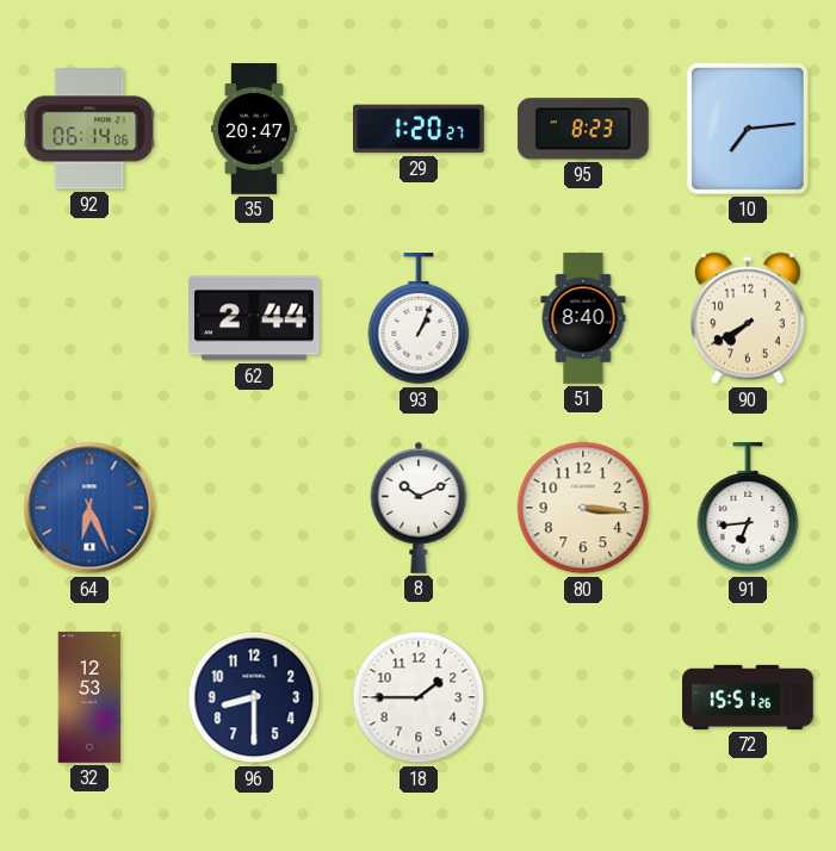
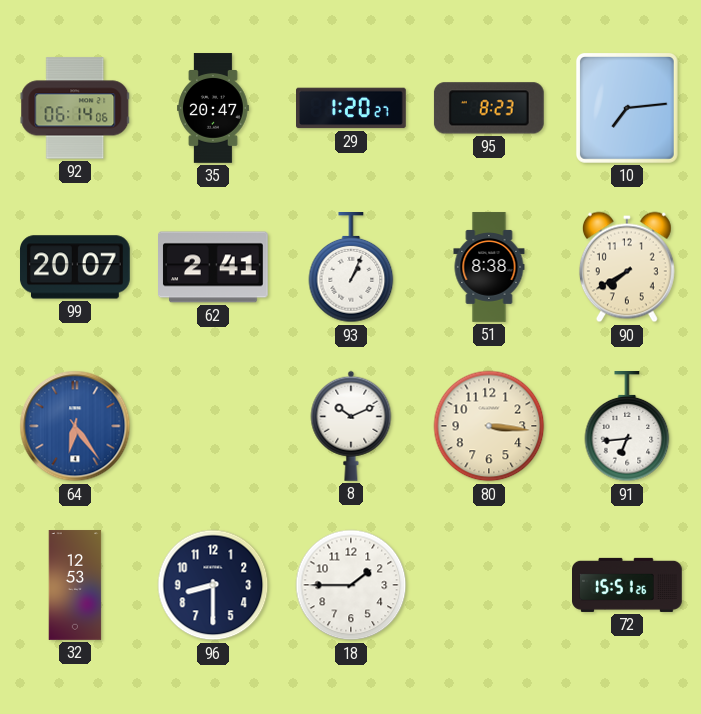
99: none -> 20:07
62: 2:44 -> 2:41
51: 8:40 -> 8:38
64: 6:26 -> 6:24
